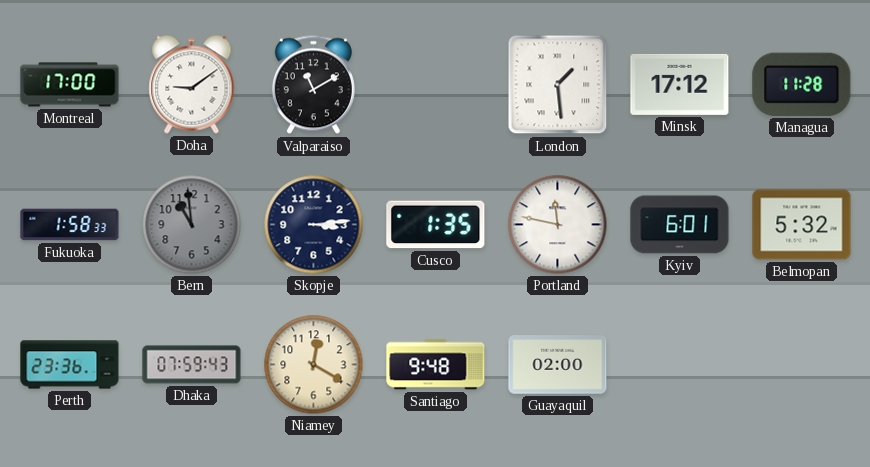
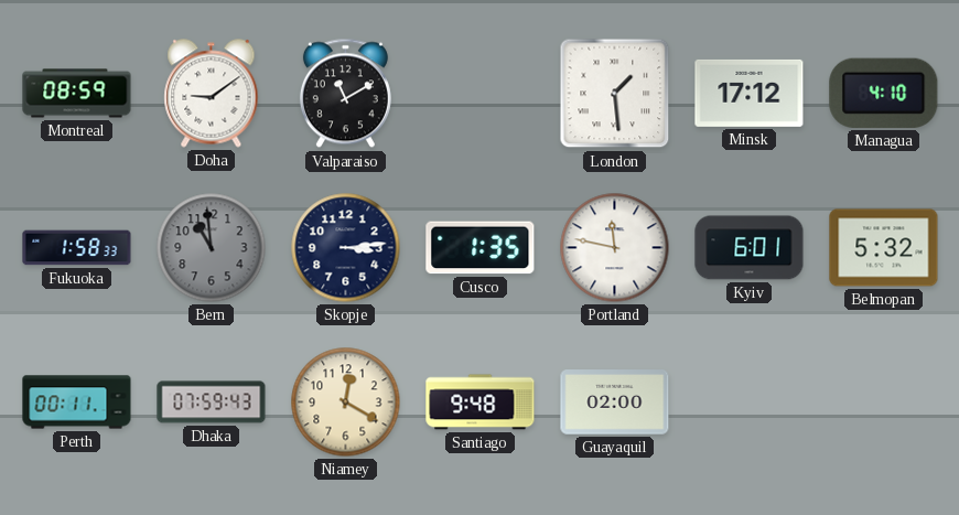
Montreal: 17:00 -> 08:59
Managua: 11:28 -> 4:10
Perth: 23:36 -> 00:11
